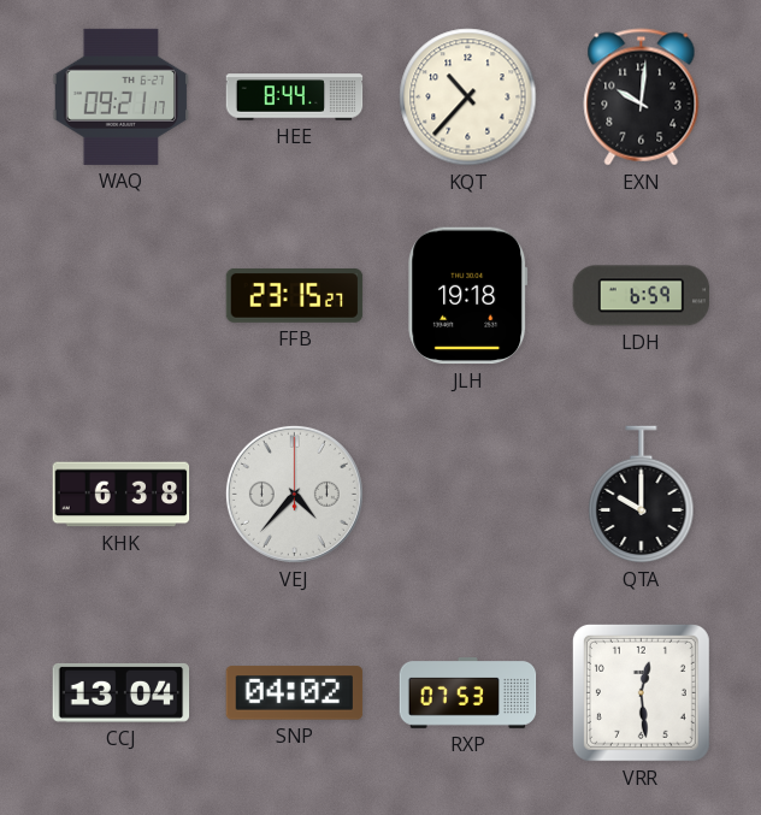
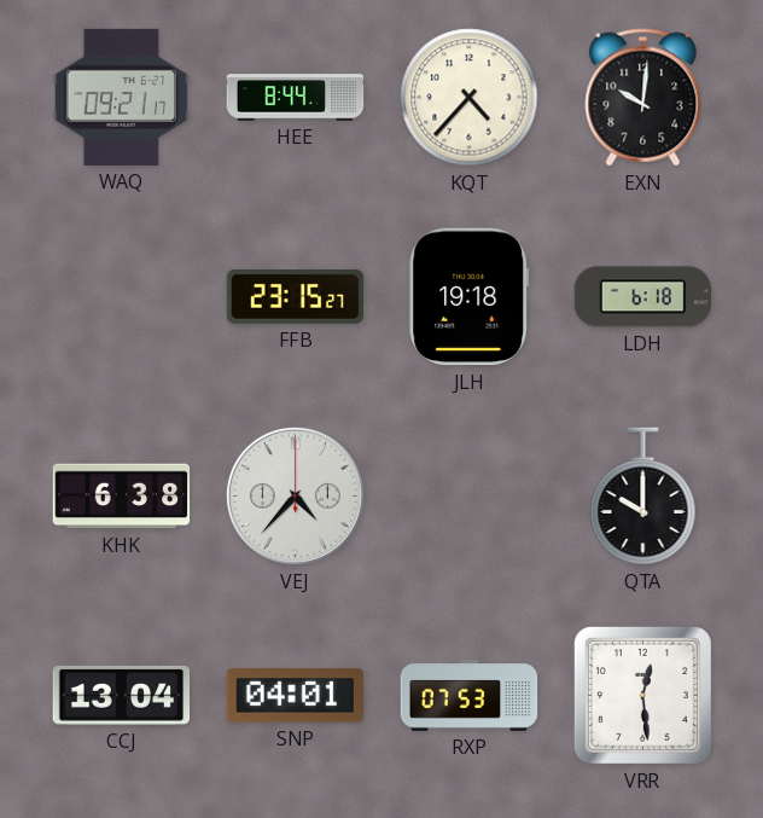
KQT: 10:37 -> 4:37
LDH: 6:59 -> 6:18
SNP: 04:02 -> 04:01
